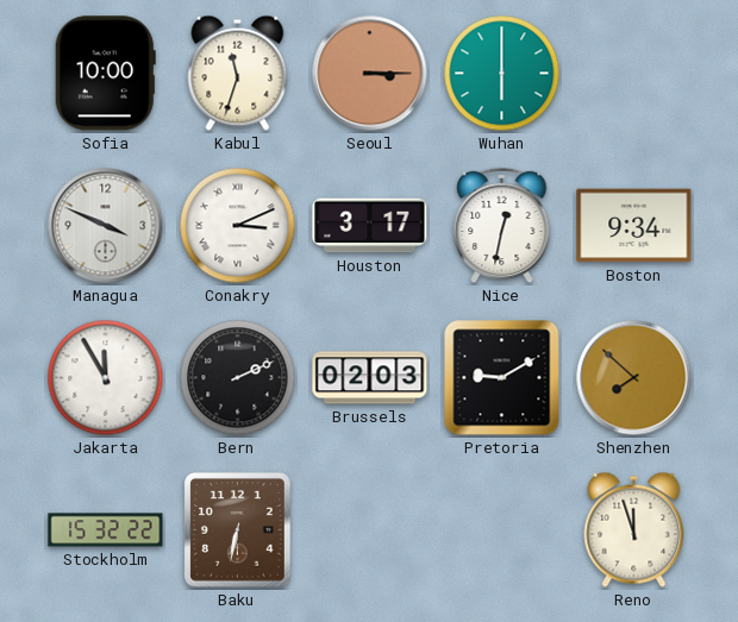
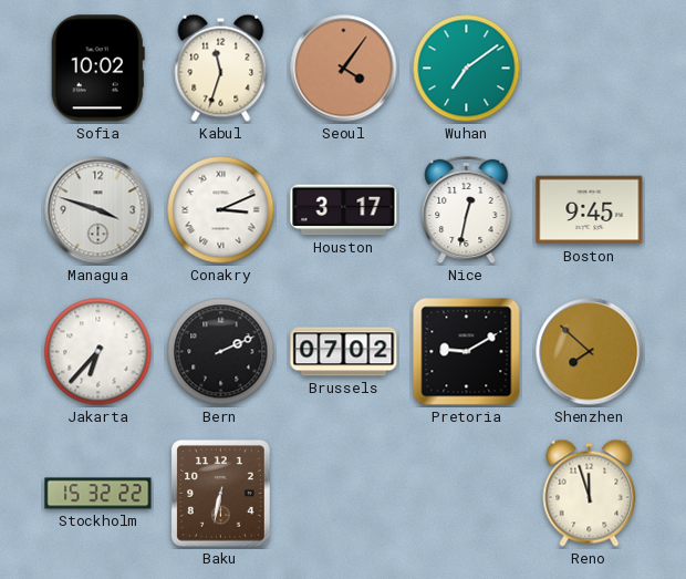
Sofia: 10:00 -> 10:02
Seoul: 3:15 -> 4:06
Wuhan: 6:00 -> 7:09
Managua: 3:49 -> 3:48
Boston: 9:34 -> 9:45
Jakarta: 11:55 -> 6:37
Brussels: 02:03 -> 07:02
